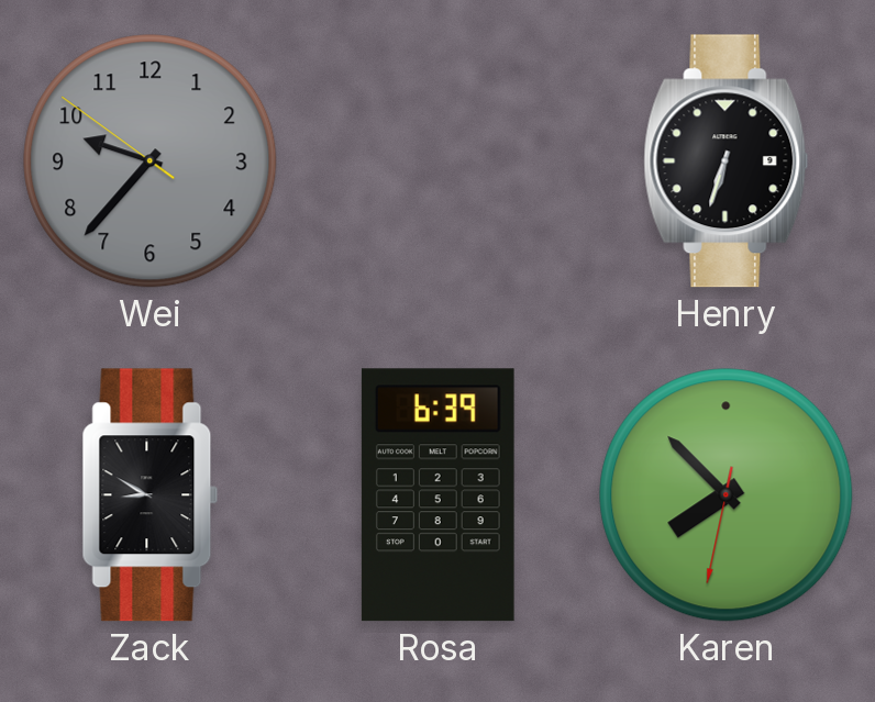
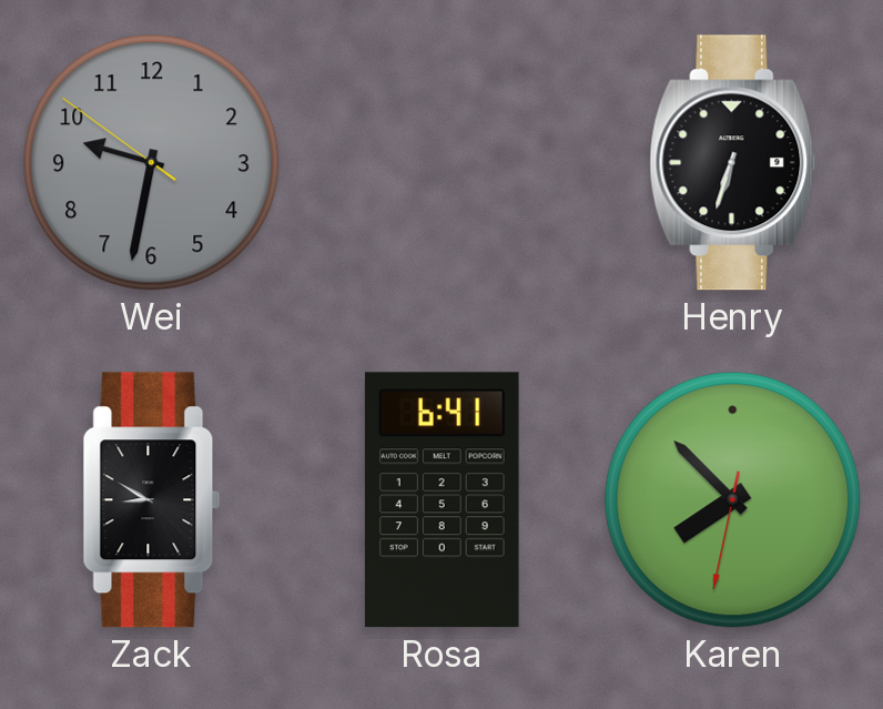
Wei: 9:36 -> 9:31
Rosa: 6:39 -> 6:41
